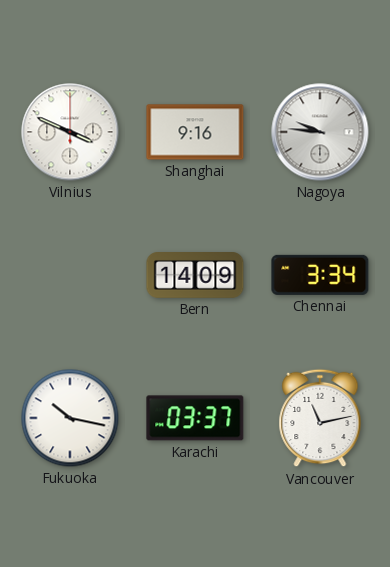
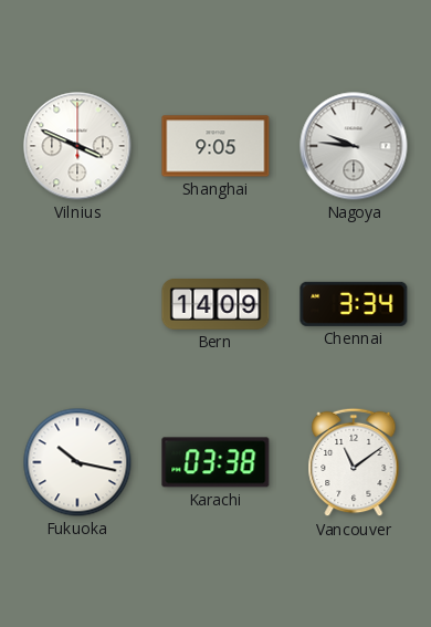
Shanghai: 9:16 -> 9:05
Karachi: 03:37 -> 03:38
Vancouver: 11:13 -> 11:09
